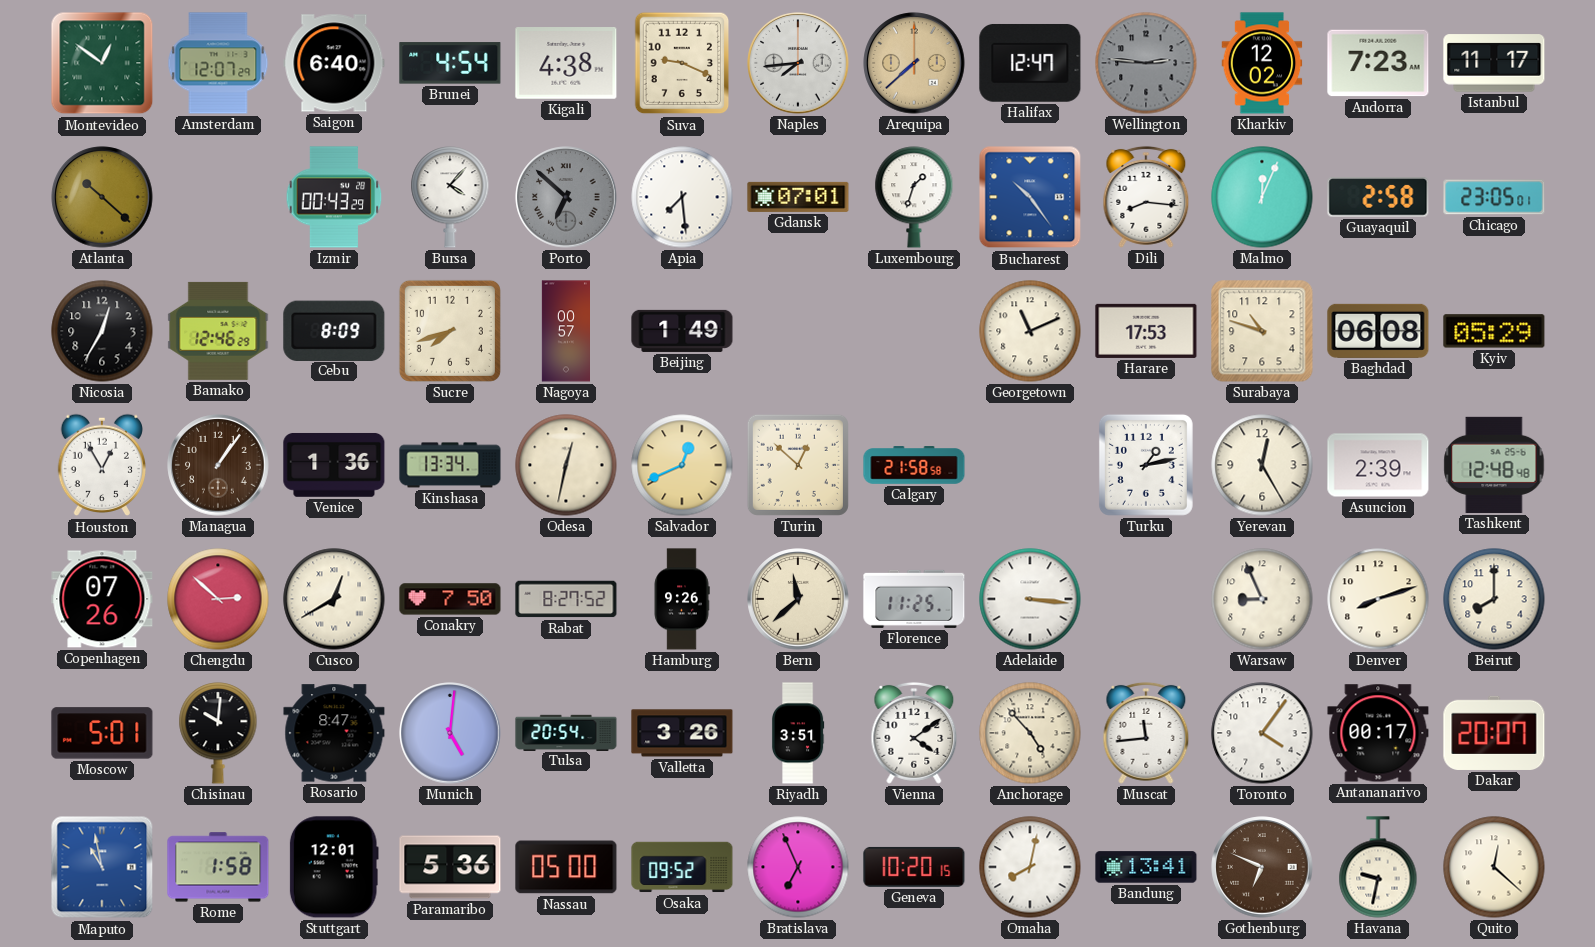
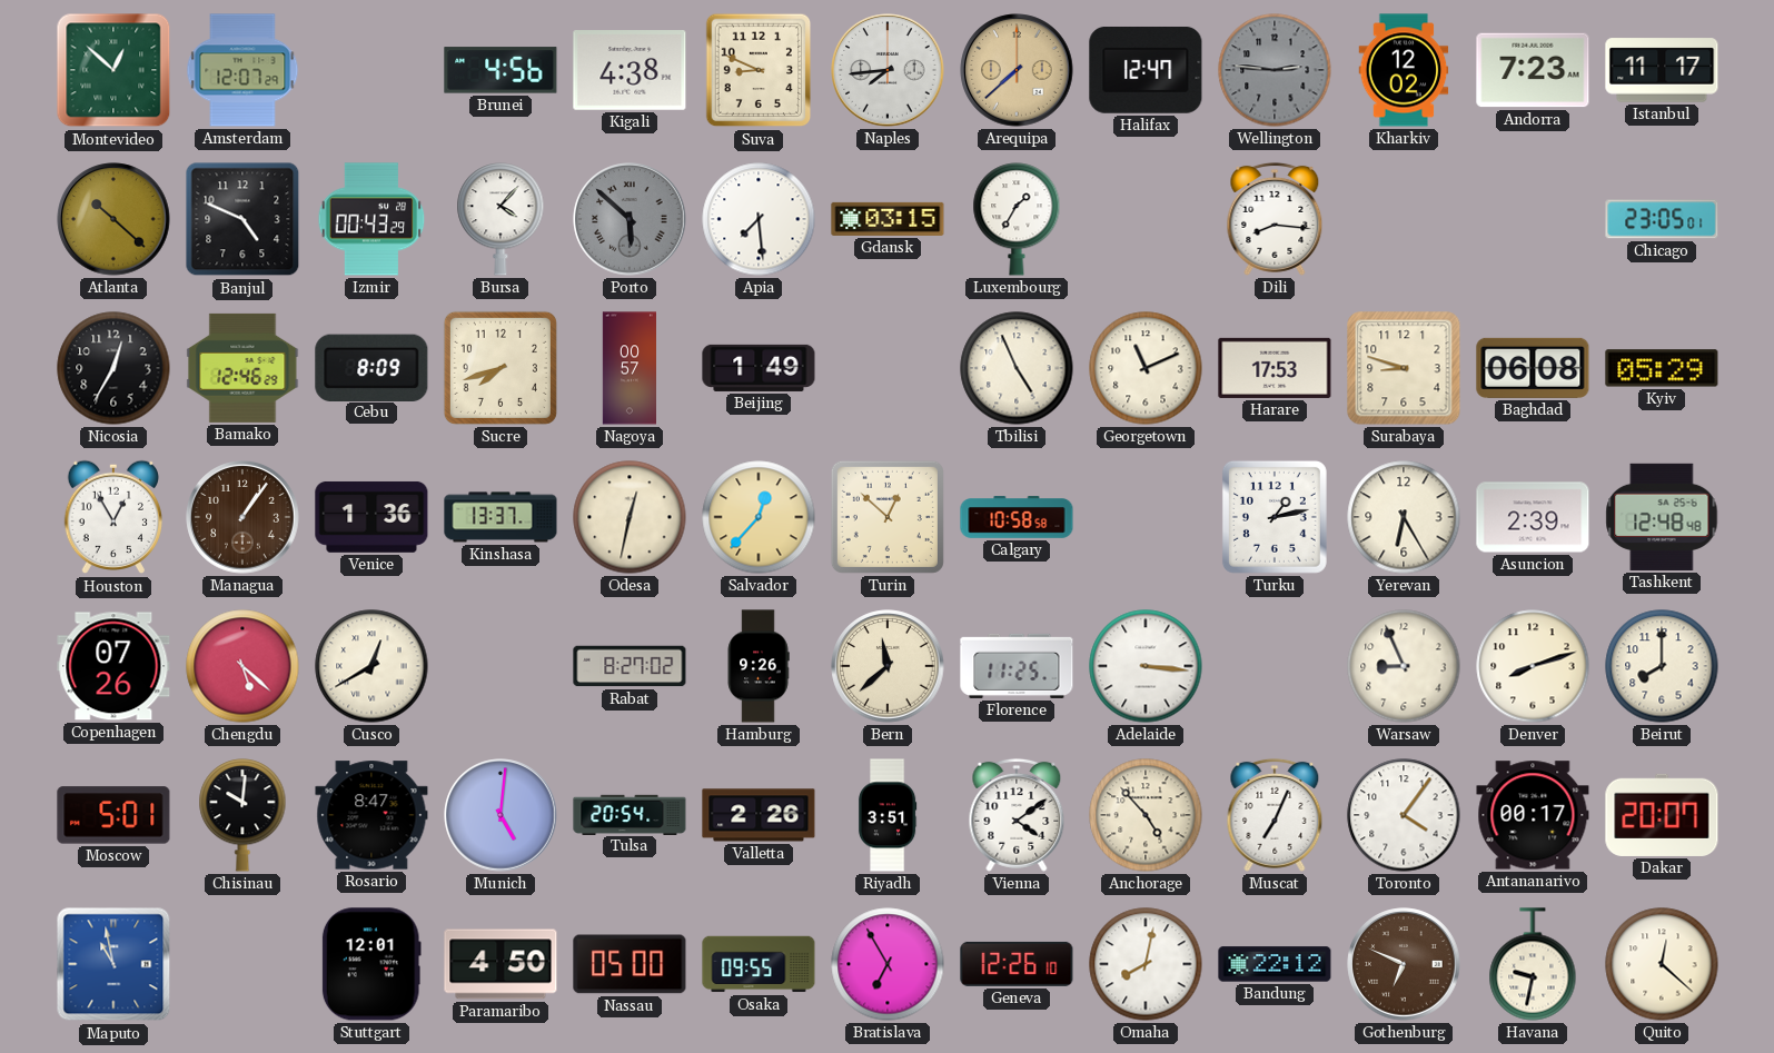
Montevideo: 12:51 -> 12:52
Saigon: 6:40 -> none
Brunei: 4:54 -> 4:56
Suva: 9:19 -> 8:49
Banjul: none -> 4:49
Porto: 6:52 -> 5:52
Gdansk: 07:01 -> 03:15
Luxembourg: 1:33 -> 1:35
Bucharest: 10:24 -> none
Malmo: 12:04 -> none
Guayaquil: 2:58 -> none
Tbilisi: none -> 4:56
Surabaya: 10:48 -> 8:48
Kinshasa: 13:34 -> 13:37
Salvador: 12:41 -> 12:37
Calgary: 21:58 -> 10:58
Yerevan: 12:25 -> 6:25
Chengdu: 2:52 -> 5:22
Conakry: 7:50 -> none
Rabat: 8:27:52 -> 8:27:02
Valletta: 3:26 -> 2:26
Muscat: 11:44 -> 7:04
Rome: 1:58 -> none
Paramaribo: 5:36 -> 4:50
Osaka: 09:52 -> 09:55
Bratislava: 6:56 -> 6:55
Geneva: 10:20 -> 12:26
Bandung: 13:41 -> 22:12
